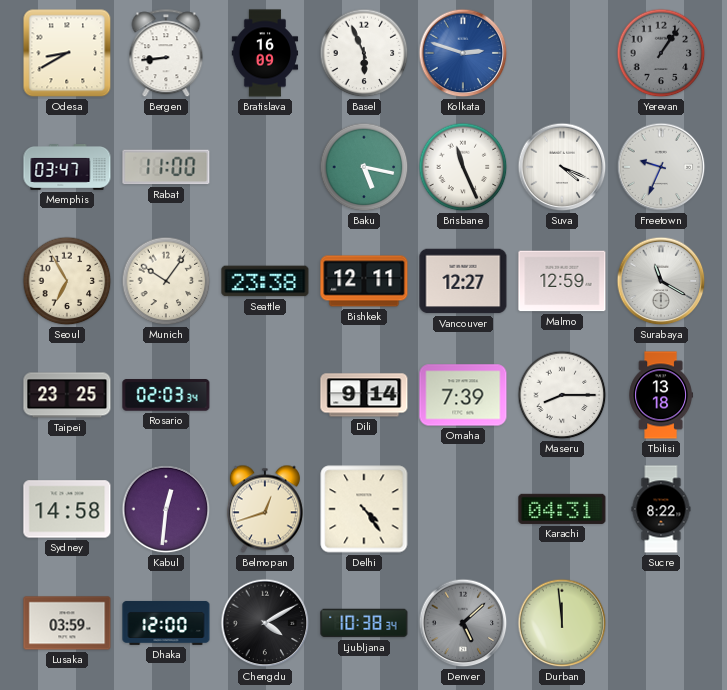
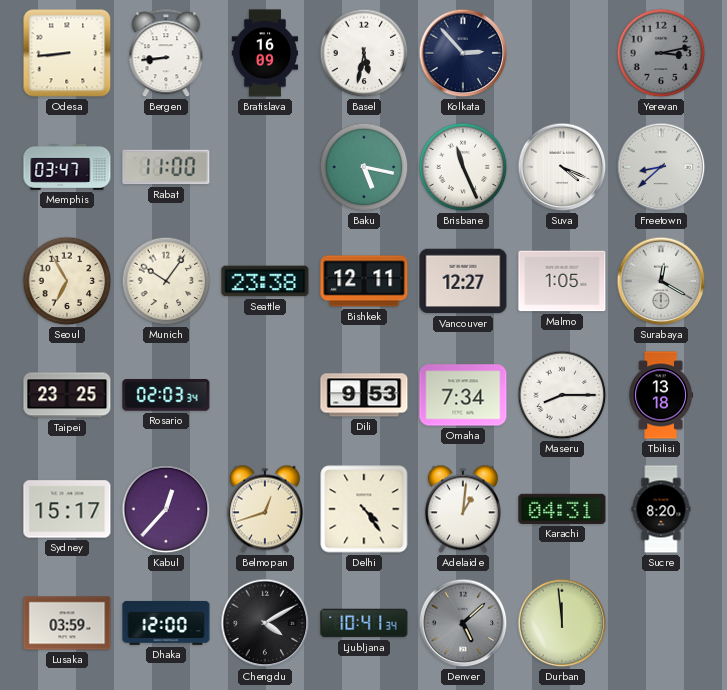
Odesa: 8:40 -> 8:44
Basel: 5:56 -> 5:32
Kolkata: 2:48 -> 2:53
Kolkata dial: blue -> navy
Yerevan: 1:06 -> 3:13
Freetown: 9:34 -> 8:38
Malmo: 12:59 -> 1:05
Surabaya: 11:20 -> 12:20
Dili: 9:14 -> 9:53
Omaha: 7:39 -> 7:34
Sydney: 14:58 -> 15:17
Kabul: 12:31 -> 12:37
Adelaide: none -> 1:01
Sucre: 8:22 -> 8:20
Ljubljana: 10:38 -> 10:41
